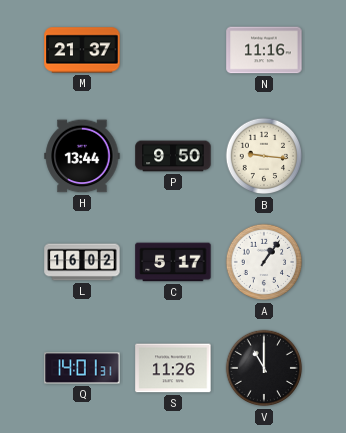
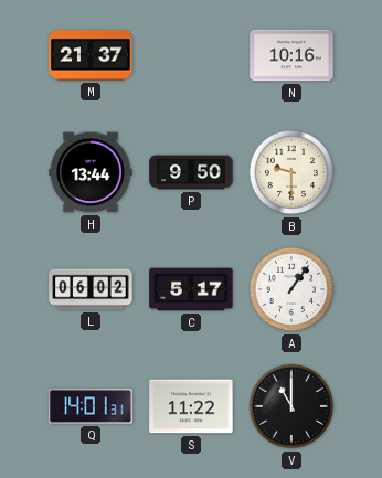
N: 11:16 -> 10:16
B: 9:16 -> 9:30
L: 16:02 -> 06:02
S: 11:26 -> 11:22
